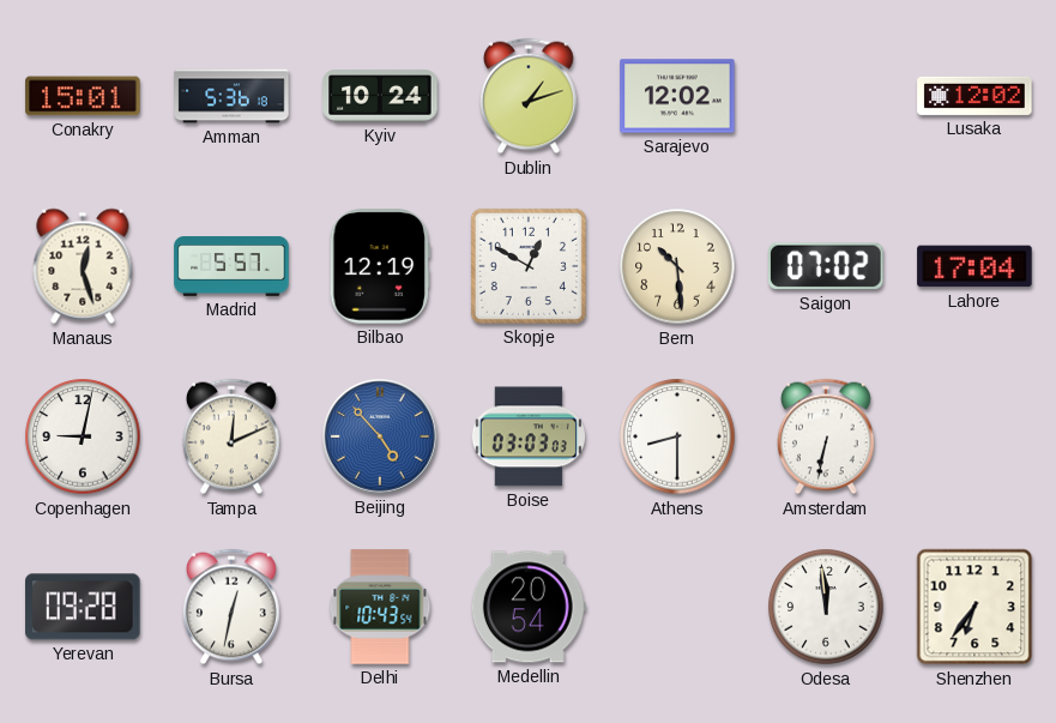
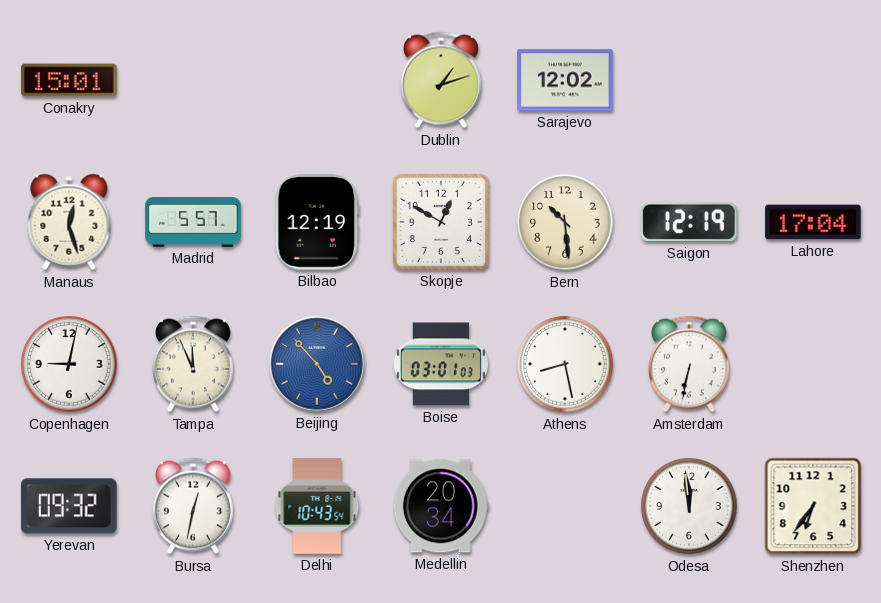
Amman: 5:36 -> none
Kyiv: 10:24 -> none
Lusaka: 12:02 -> none
Saigon: 07:02 -> 12:19
Tampa: 12:11 -> 11:56
Boise: 03:03 -> 03:01
Athens: 8:30 -> 8:28
Yerevan: 09:28 -> 09:32
Medellin: 20:54 -> 20:34
